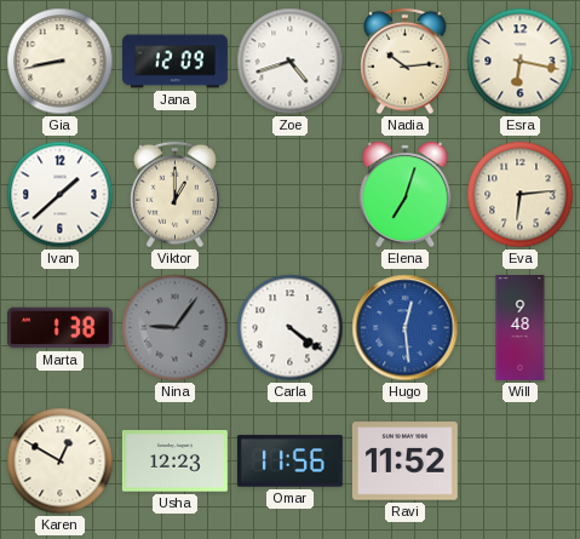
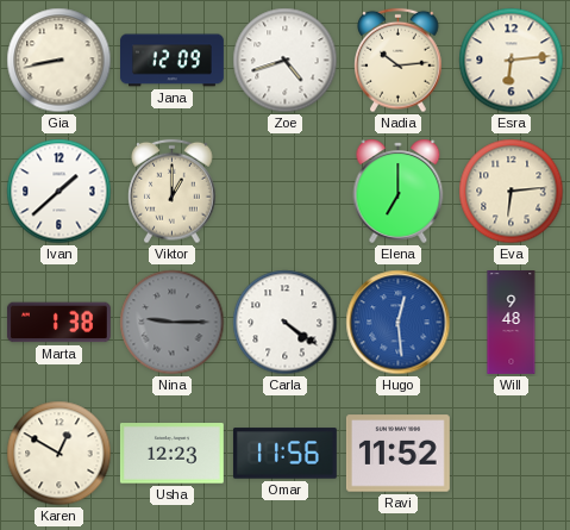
Esra: 6:17 -> 6:14
Elena: 7:03 -> 7:00
Nina: 9:06 -> 9:15
